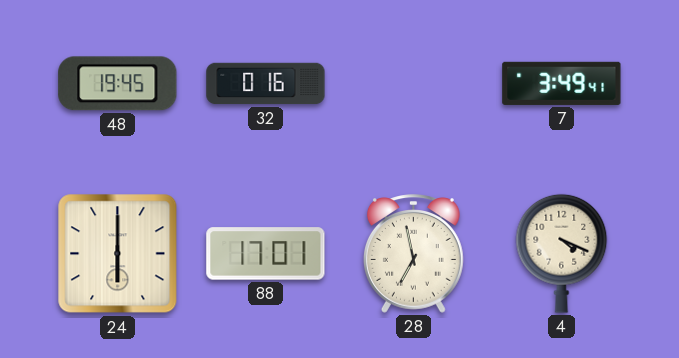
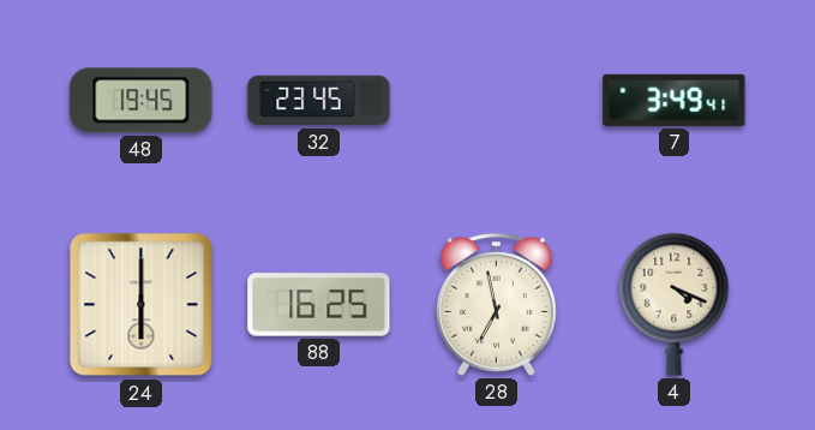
32: 0:16 -> 23:45
88: 17:01 -> 16:25
